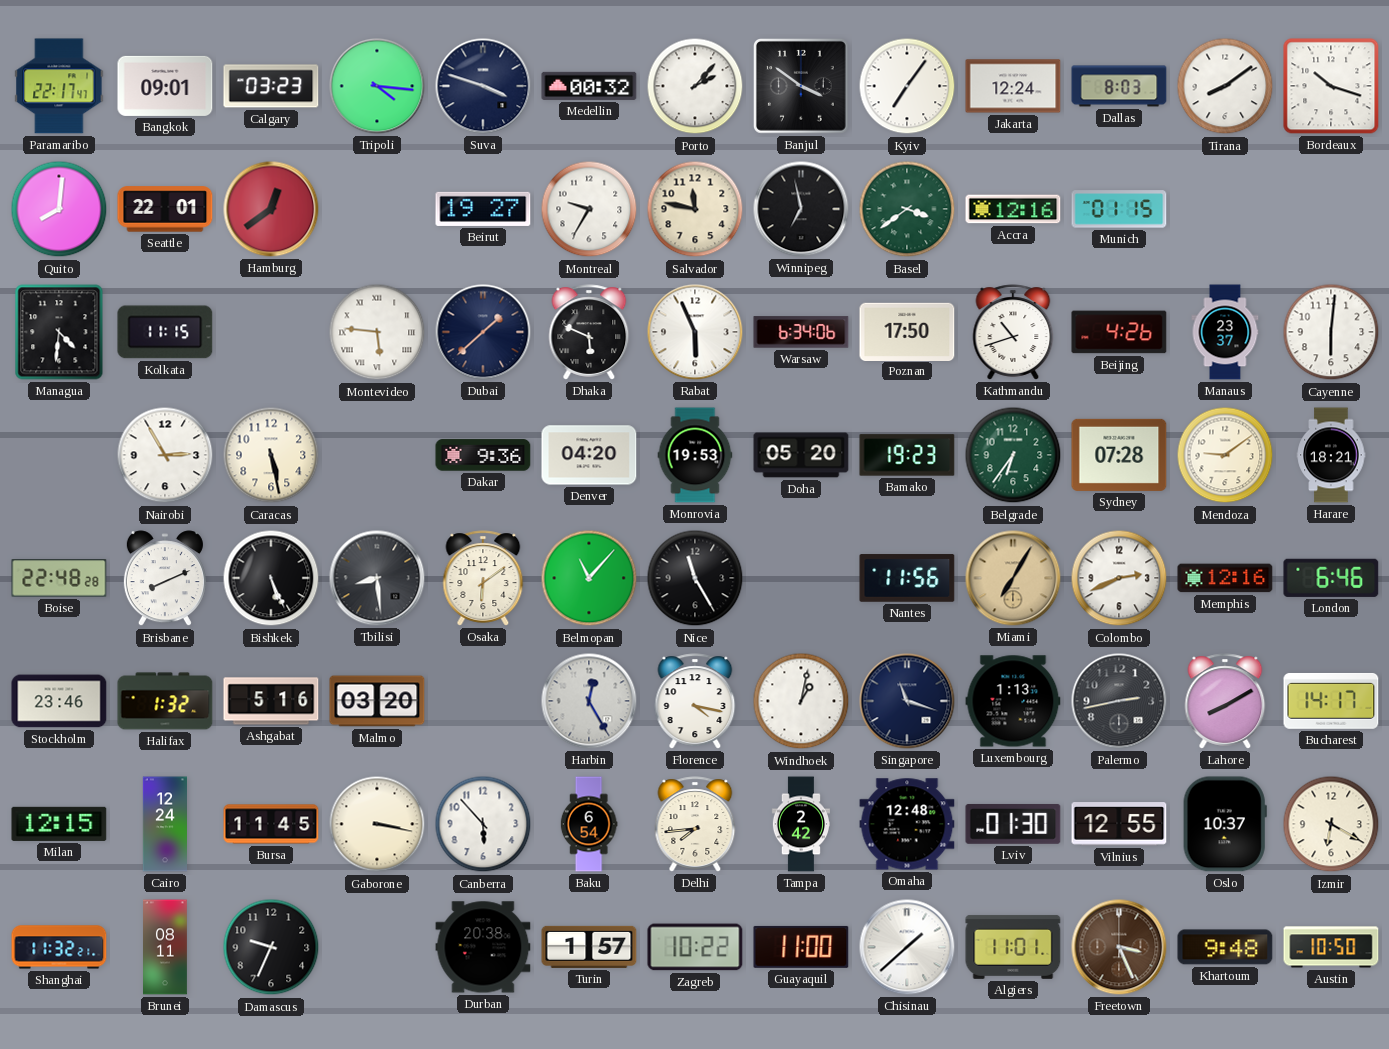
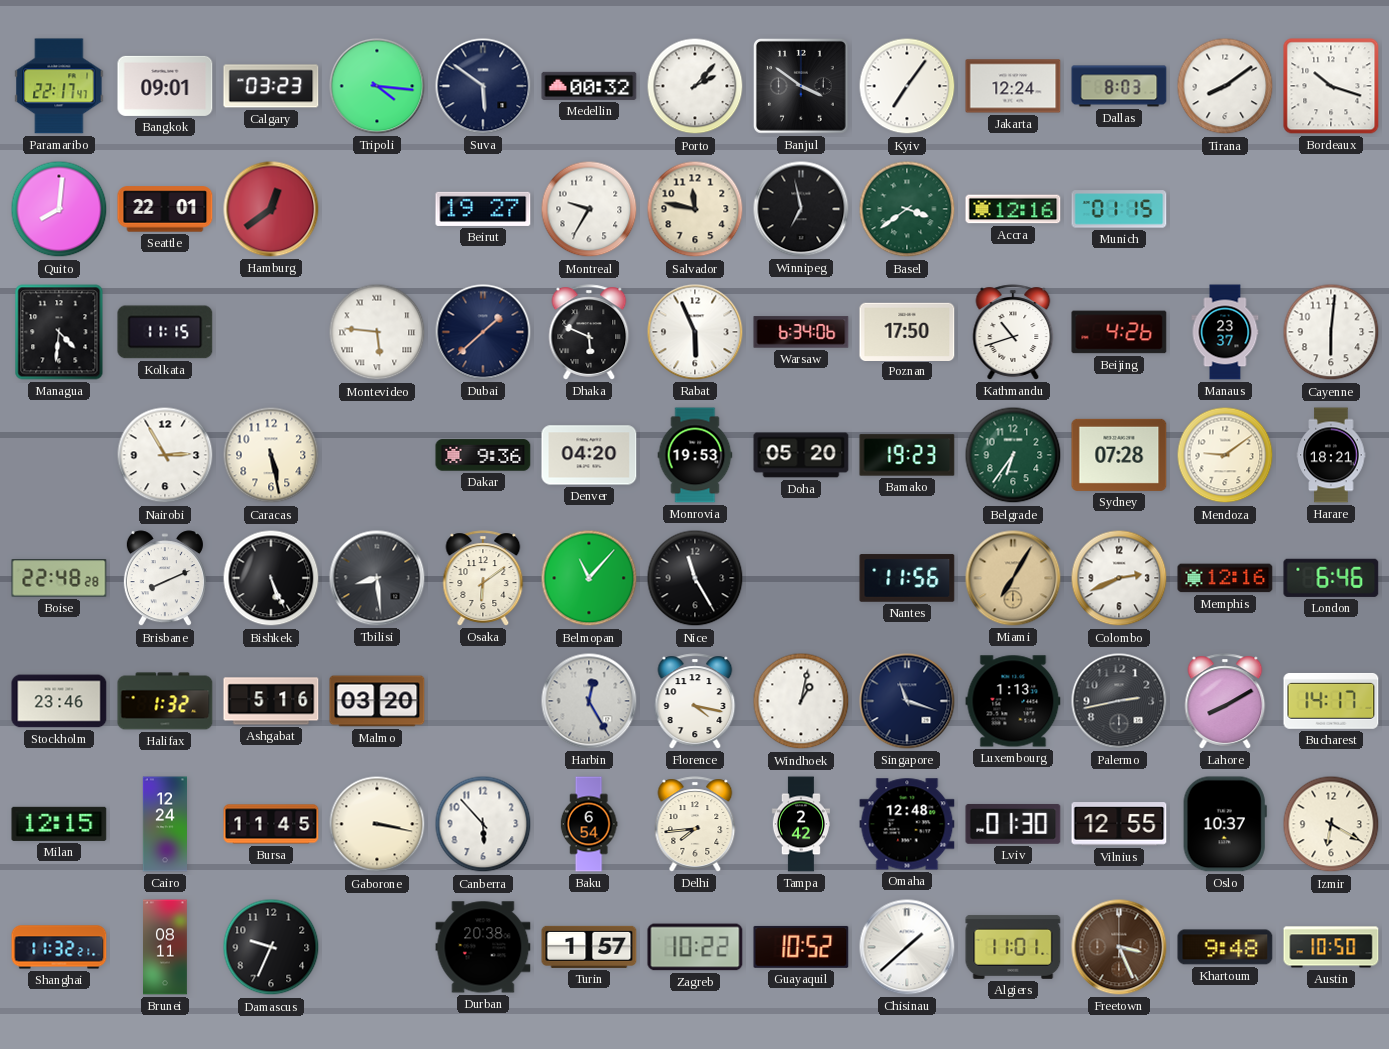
Suva: 3:48 -> 5:51
Guayaquil: 11:00 -> 10:52
